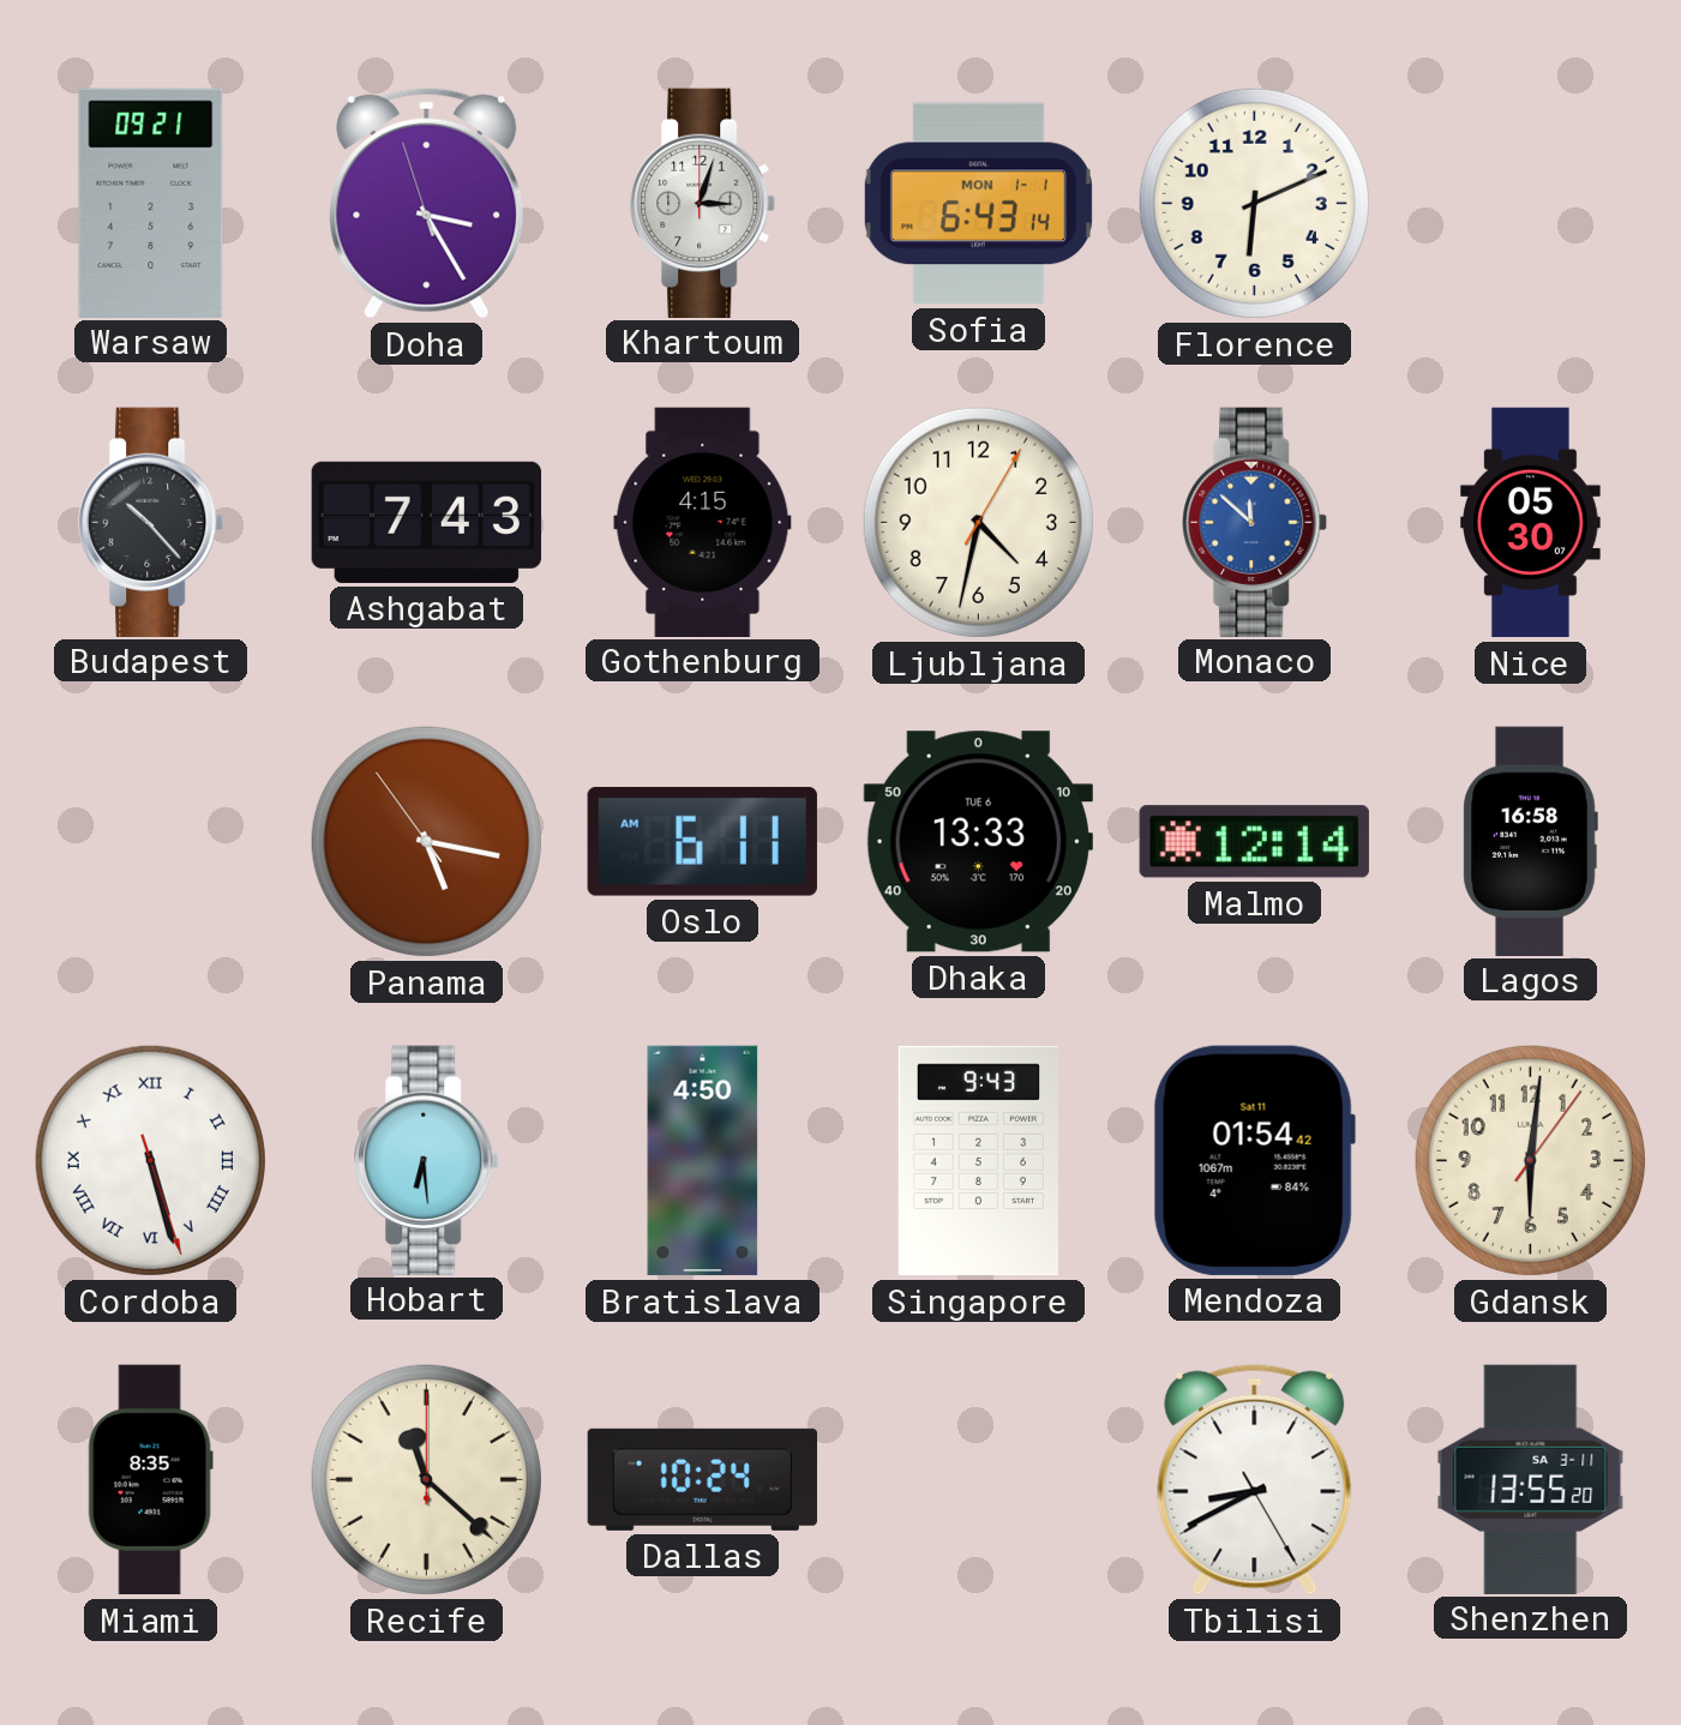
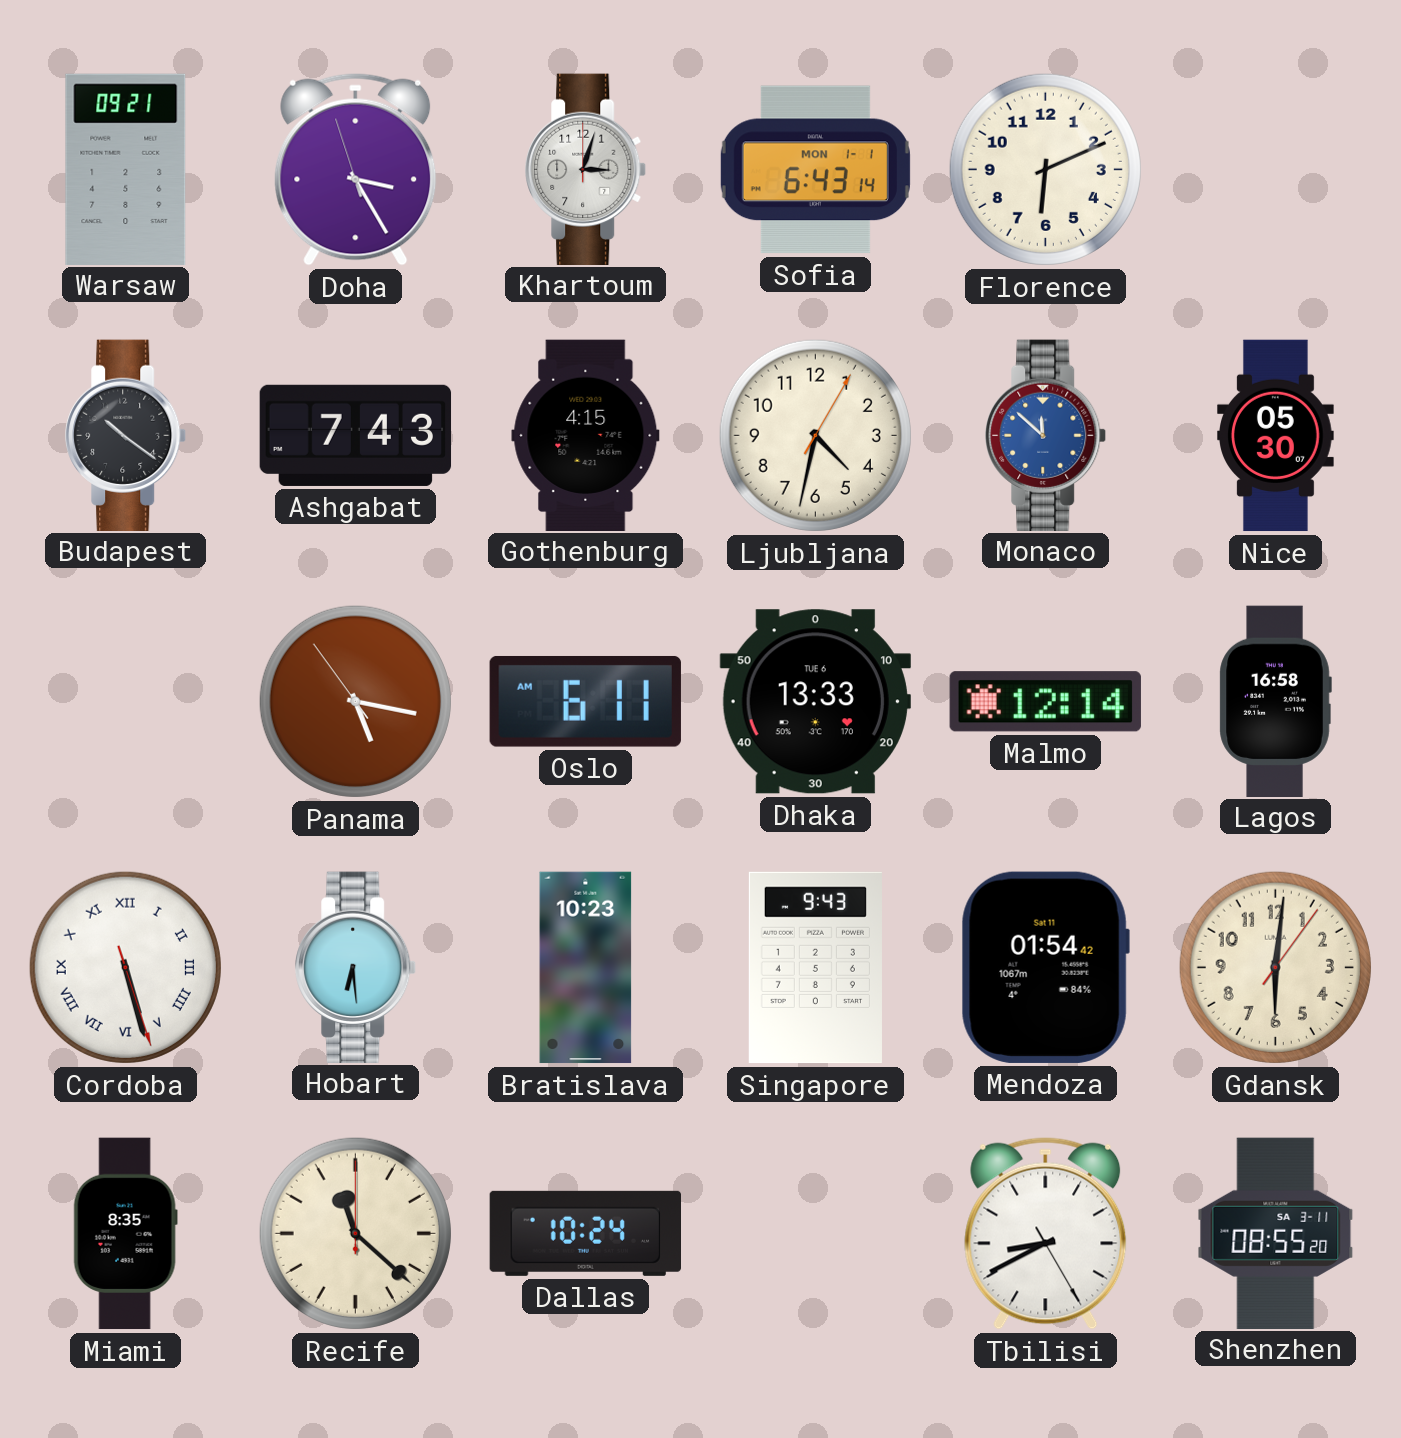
Budapest: 10:23 -> 10:21
Bratislava: 4:50 -> 10:23
Shenzhen: 13:55 -> 08:55
